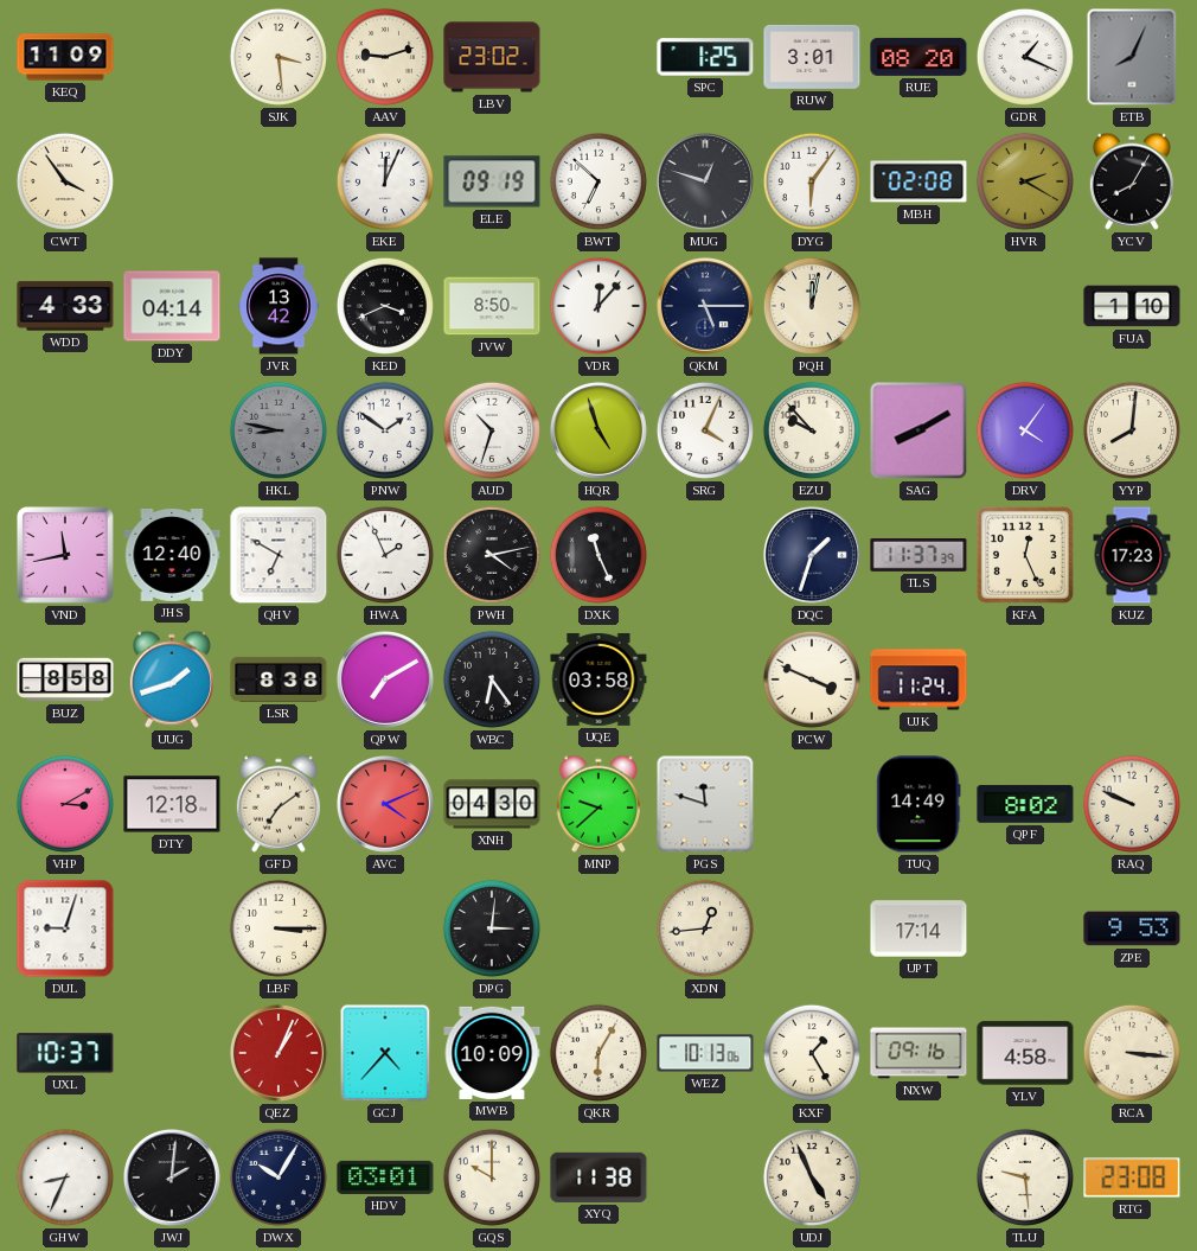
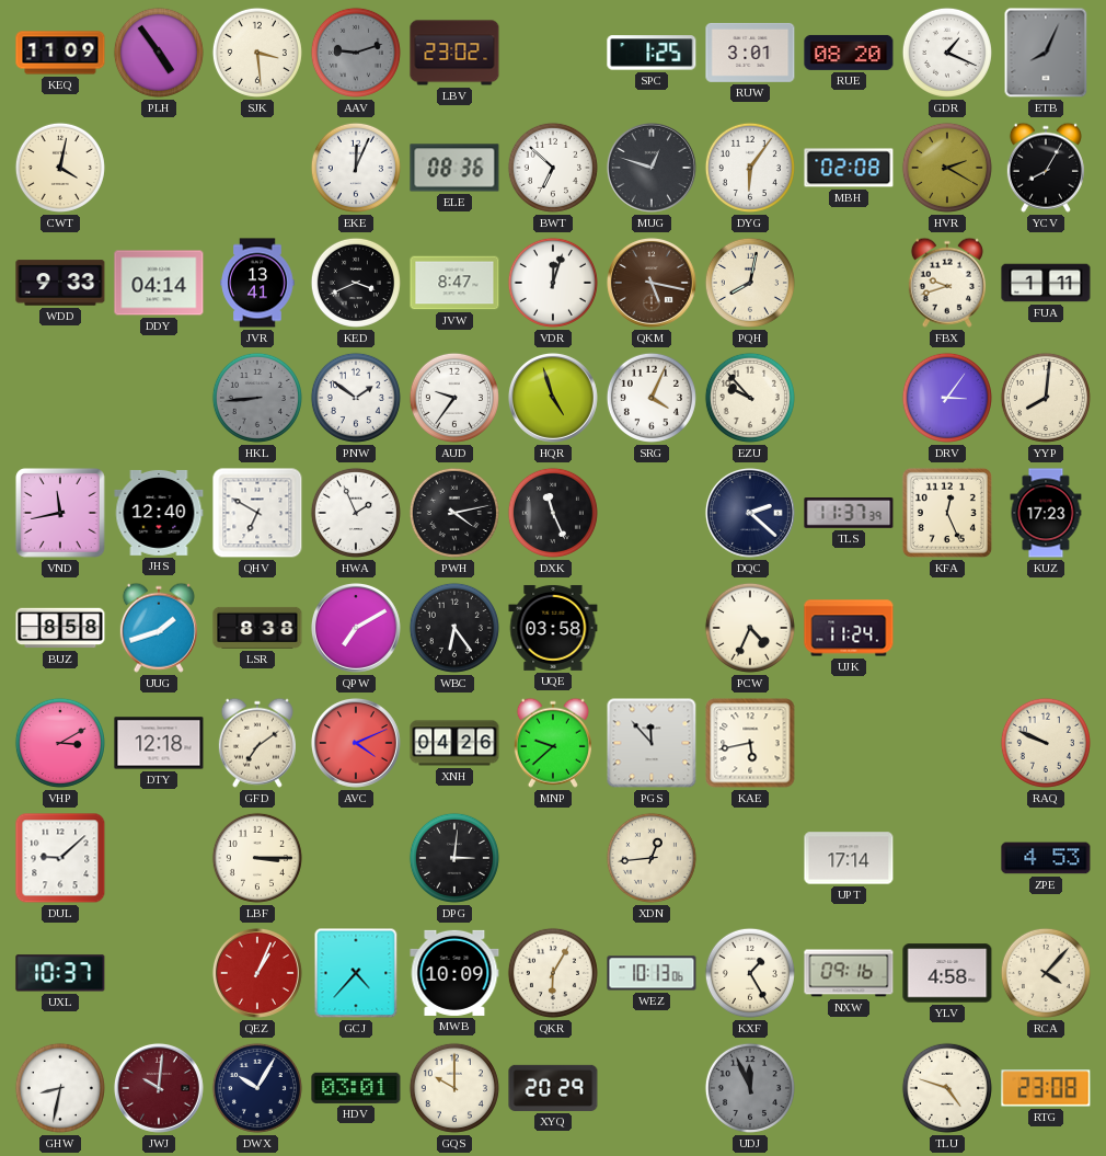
PLH: none -> 4:54
AAV dial: cream -> grey
CWT: 3:54 -> 4:02
ELE: 09:19 -> 08:36
WDD: 4:33 -> 9:33
JVR: 13:42 -> 13:41
JVW: 8:50 -> 8:47
VDR: 12:07 -> 12:03
QKM: 5:15 -> 5:17
QKM dial: navy -> brown
PQH: 12:02 -> 8:02
FBX: none -> 9:42
FUA: 1:10 -> 1:11
HKL: 8:47 -> 8:44
AUD: 10:33 -> 9:36
SAG: 8:10 -> none
DRV: 4:06 -> 3:06
DQC: 1:33 -> 2:22
PCW: 3:49 -> 4:34
XNH: 04:30 -> 04:26
PGS: 11:48 -> 11:53
KAE: none -> 5:43
TUQ: 14:49 -> none
QPF: 8:02 -> none
DUL: 9:03 -> 9:08
ZPE: 9:53 -> 4:53
RCA: 3:16 -> 4:07
GHW: 8:34 -> 8:32
JWJ: 2:01 -> 10:01
JWJ dial: black -> burgundy
XYQ: 11:38 -> 20:29
UDJ: 4:56 -> 11:56
UDJ dial: cream -> grey
TLU: 9:29 -> 4:48
